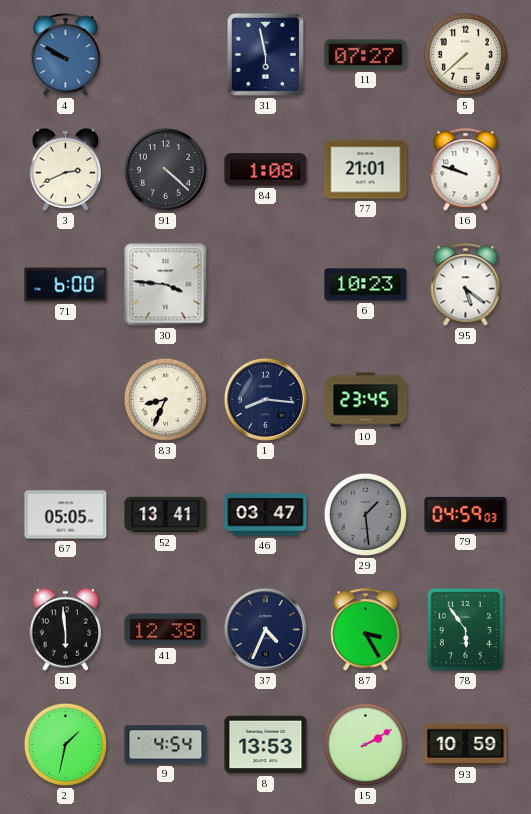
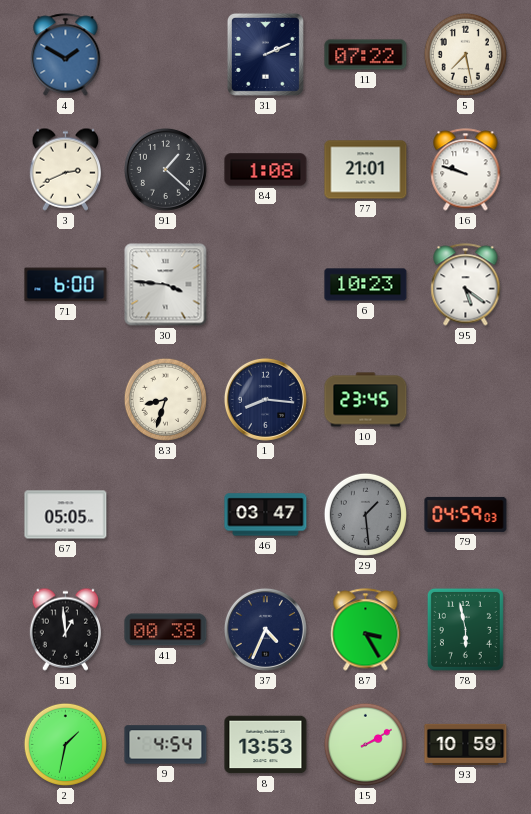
4: 9:50 -> 1:50
31: 5:58 -> 2:11
11: 07:27 -> 07:22
5: 7:38 -> 7:28
91: 4:22 -> 1:22
83: 8:34 -> 8:33
52: 13:41 -> none
51: 5:59 -> 12:59
41: 12:38 -> 00:38
78: 5:54 -> 5:58
